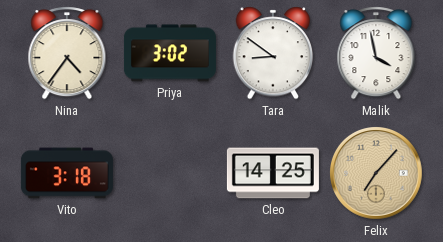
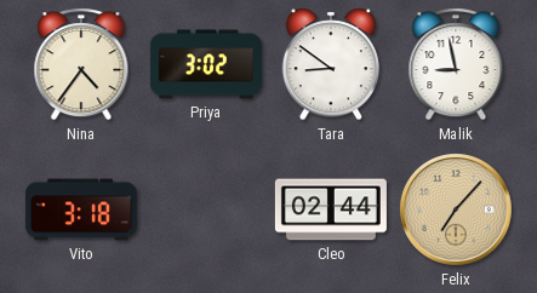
Malik: 3:58 -> 8:58
Cleo: 14:25 -> 02:44
